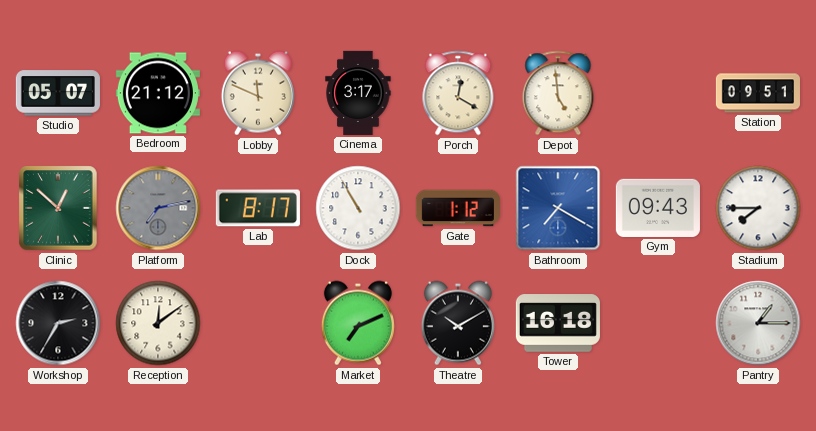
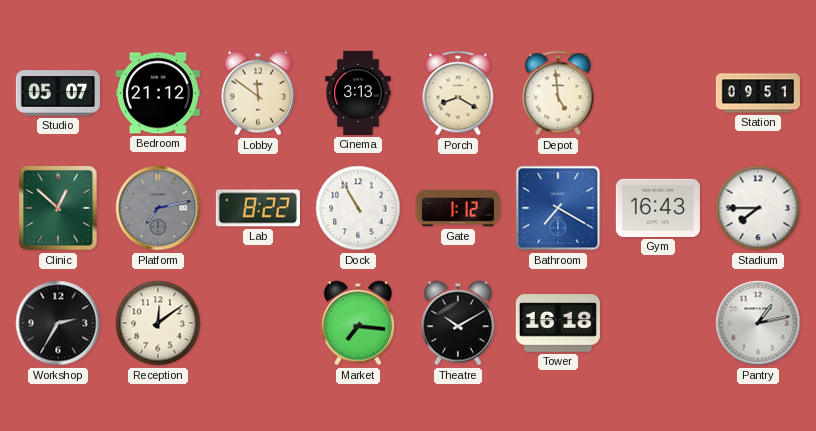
Lobby: 11:49 -> 11:51
Cinema: 3:17 -> 3:13
Porch: 12:20 -> 8:20
Lab: 8:17 -> 8:22
Gym: 09:43 -> 16:43
Market: 7:11 -> 7:16
Pantry: 1:15 -> 1:13
